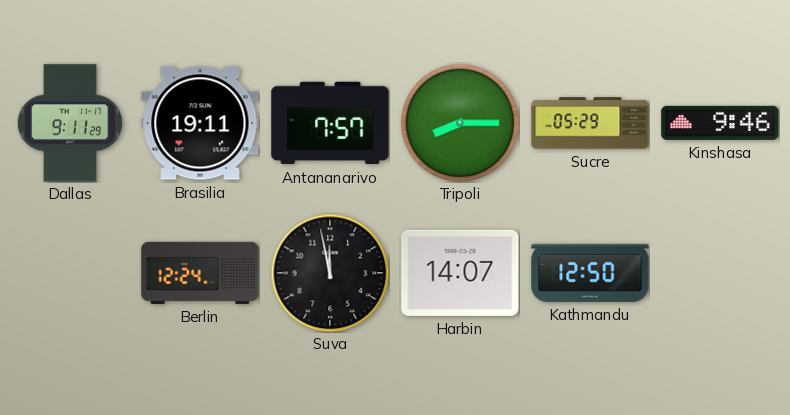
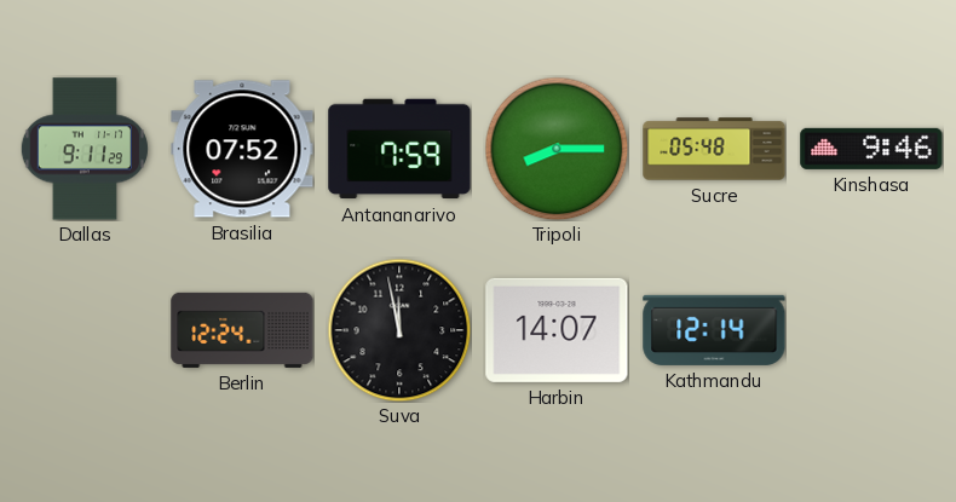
Brasilia: 19:11 -> 07:52
Antananarivo: 7:57 -> 7:59
Sucre: 05:29 -> 05:48
Kathmandu: 12:50 -> 12:14
